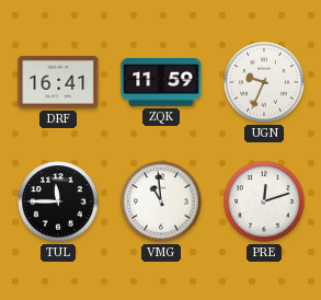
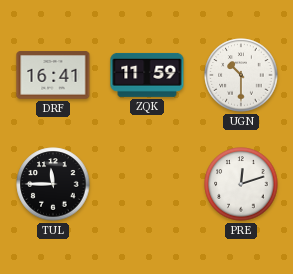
UGN: 9:34 -> 10:30
VMG: 10:59 -> none
